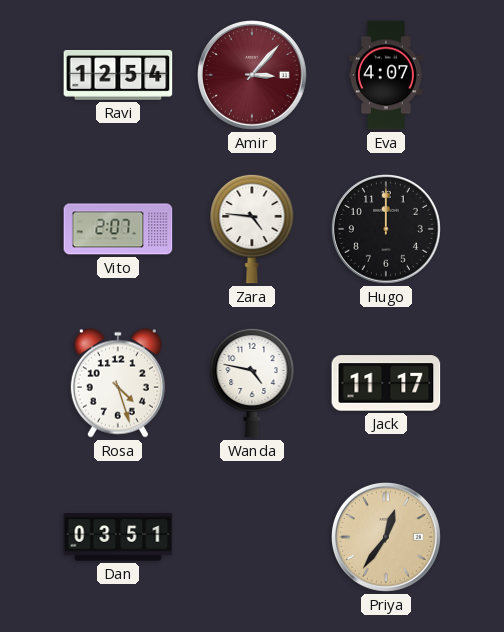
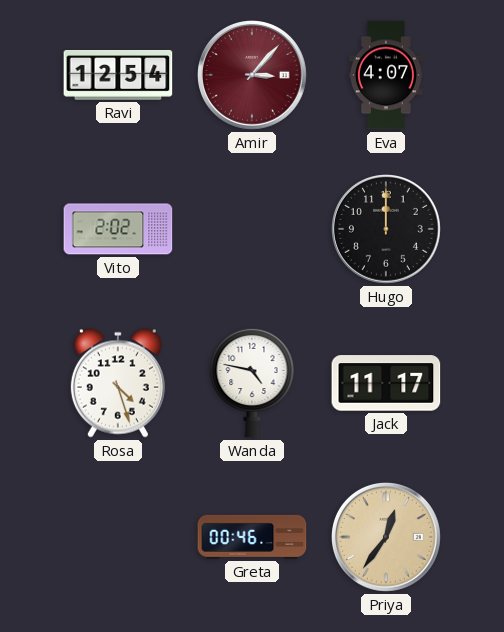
Vito: 2:07 -> 2:02
Zara: 4:46 -> none
Dan: 03:51 -> none
Greta: none -> 00:46
